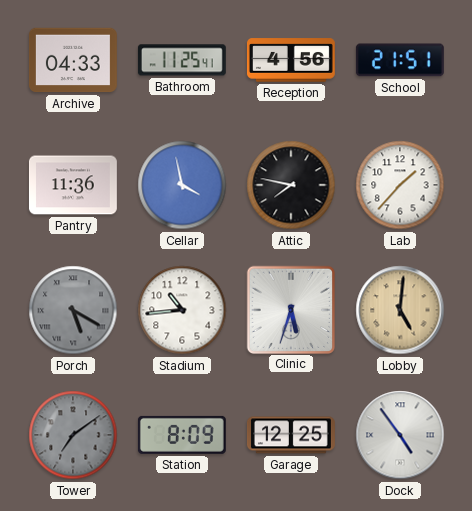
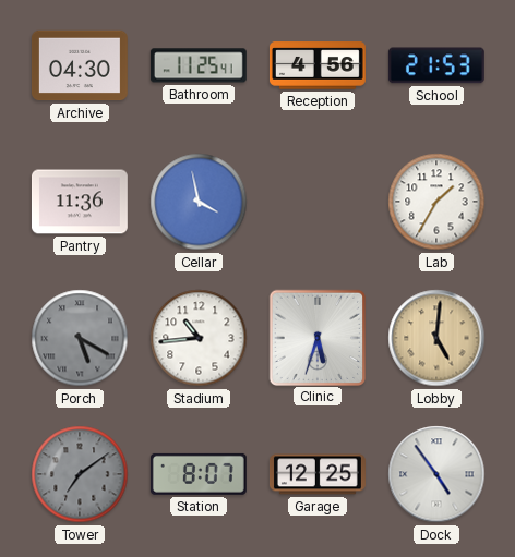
Archive: 04:33 -> 04:30
School: 21:51 -> 21:53
Attic: 7:47 -> none
Lab: 1:37 -> 1:35
Station: 8:09 -> 8:07
